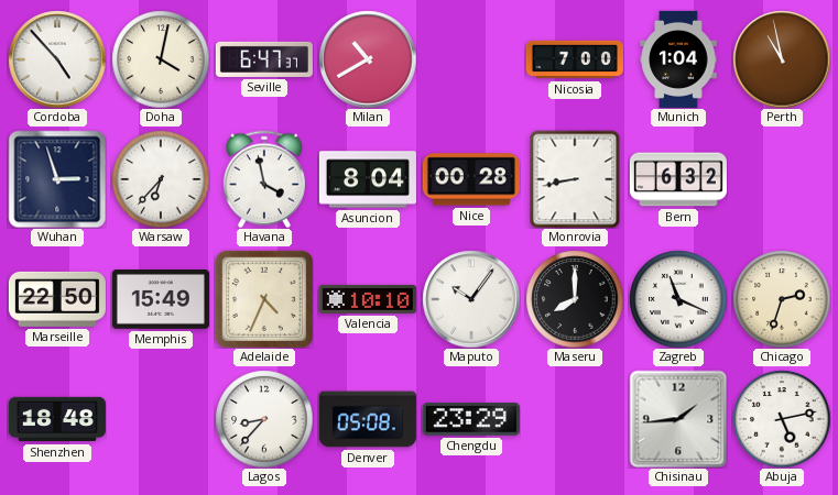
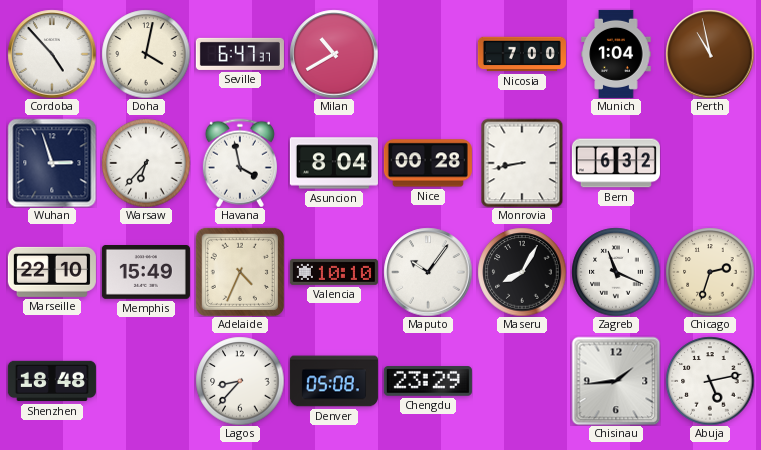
Marseille: 22:50 -> 22:10
Maseru: 8:00 -> 8:05
